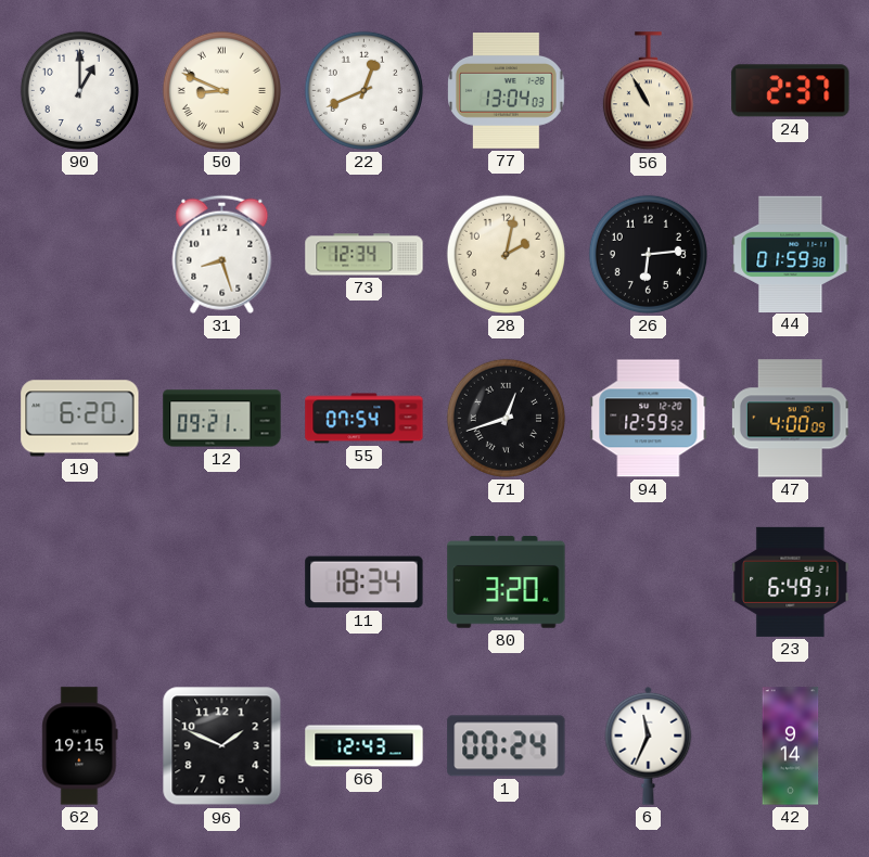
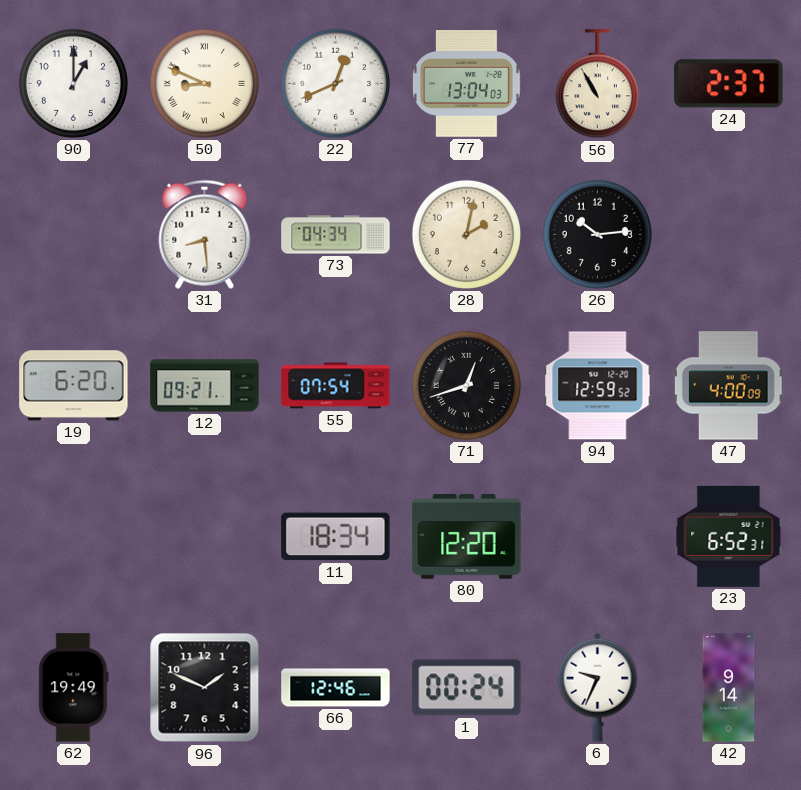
31: 8:27 -> 8:29
73: 12:34 -> 04:34
26: 6:14 -> 10:14
44: 01:59 -> none
80: 3:20 -> 12:20
23: 6:49 -> 6:52
62: 19:15 -> 19:49
66: 12:43 -> 12:46
6: 11:34 -> 9:34
